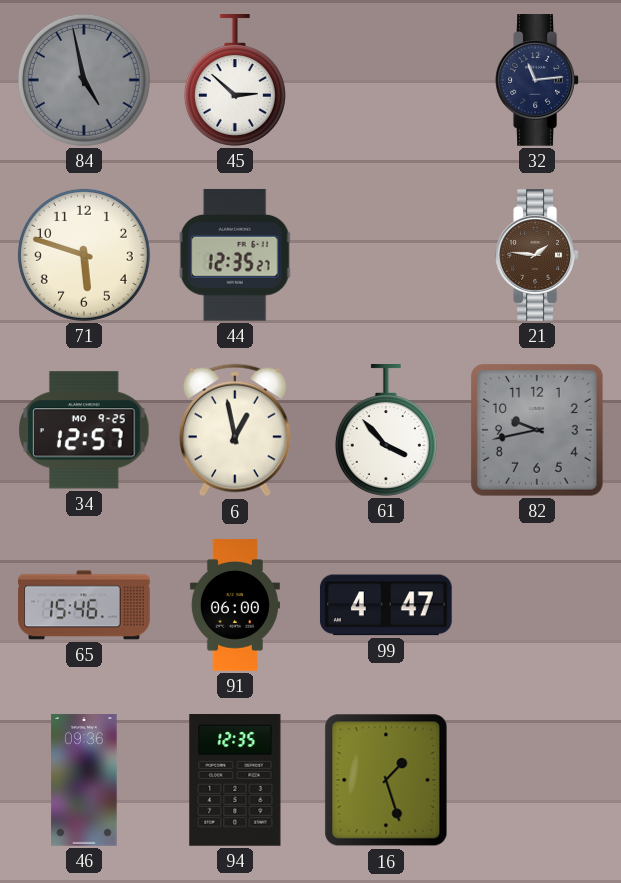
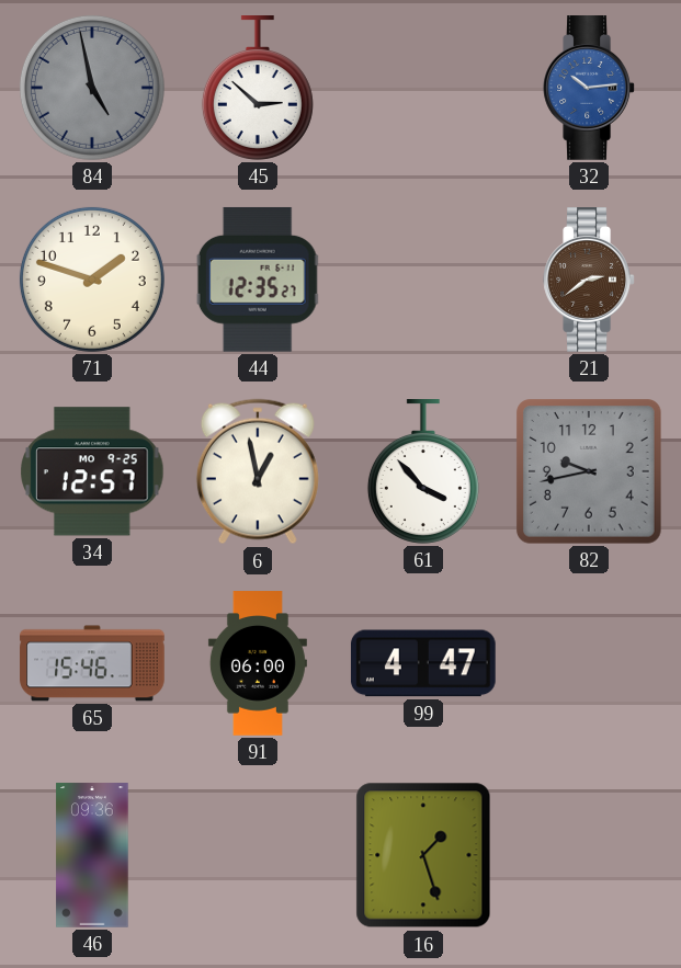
32: 11:14 -> 10:14
32 dial: navy -> blue
71: 5:48 -> 1:48
21: 1:46 -> 2:39
94: 12:35 -> none
